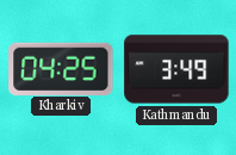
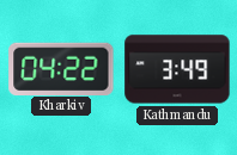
Kharkiv: 04:25 -> 04:22
